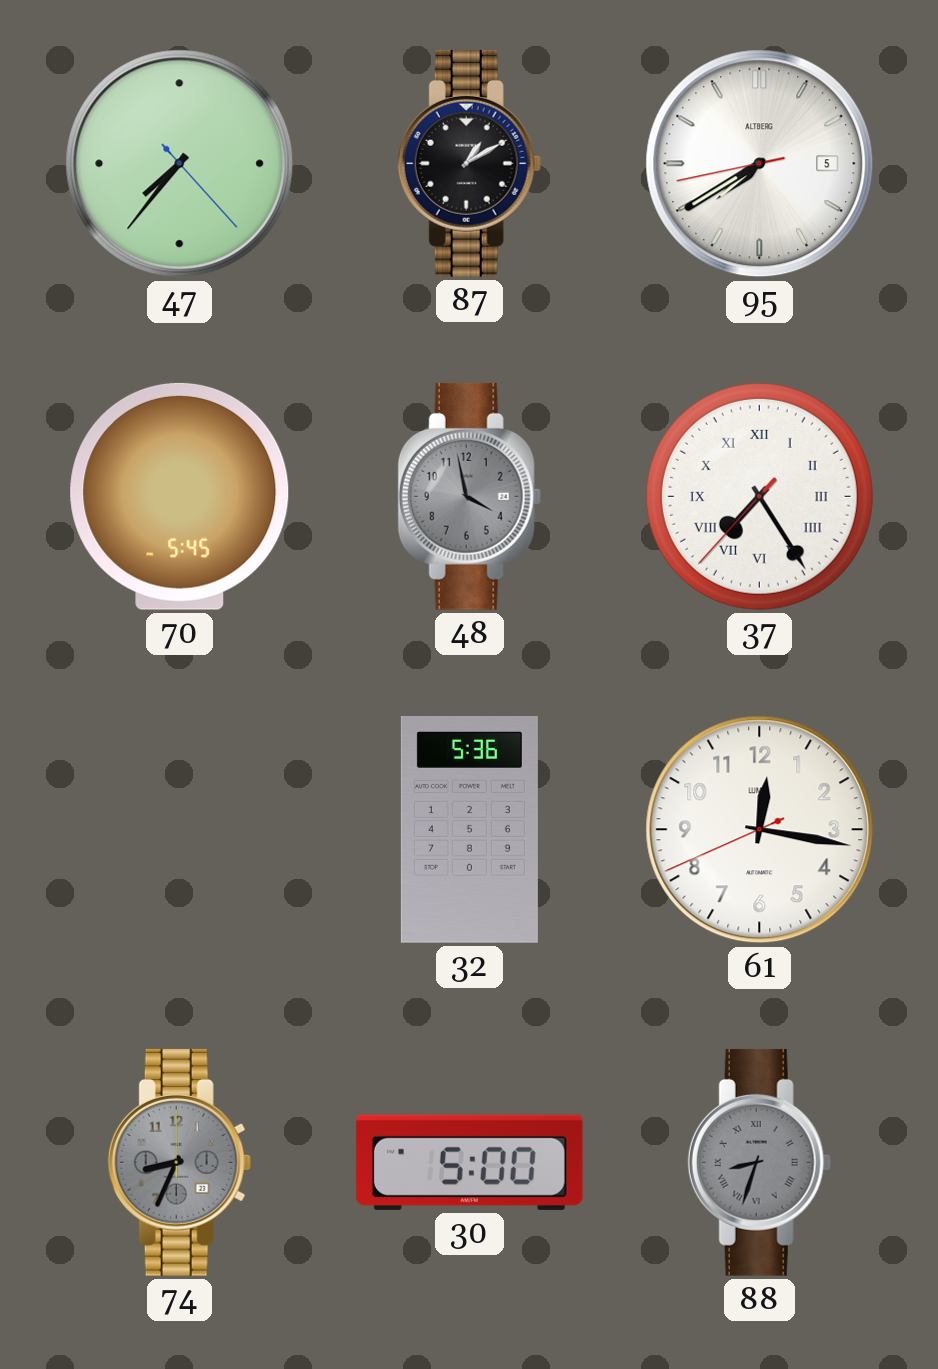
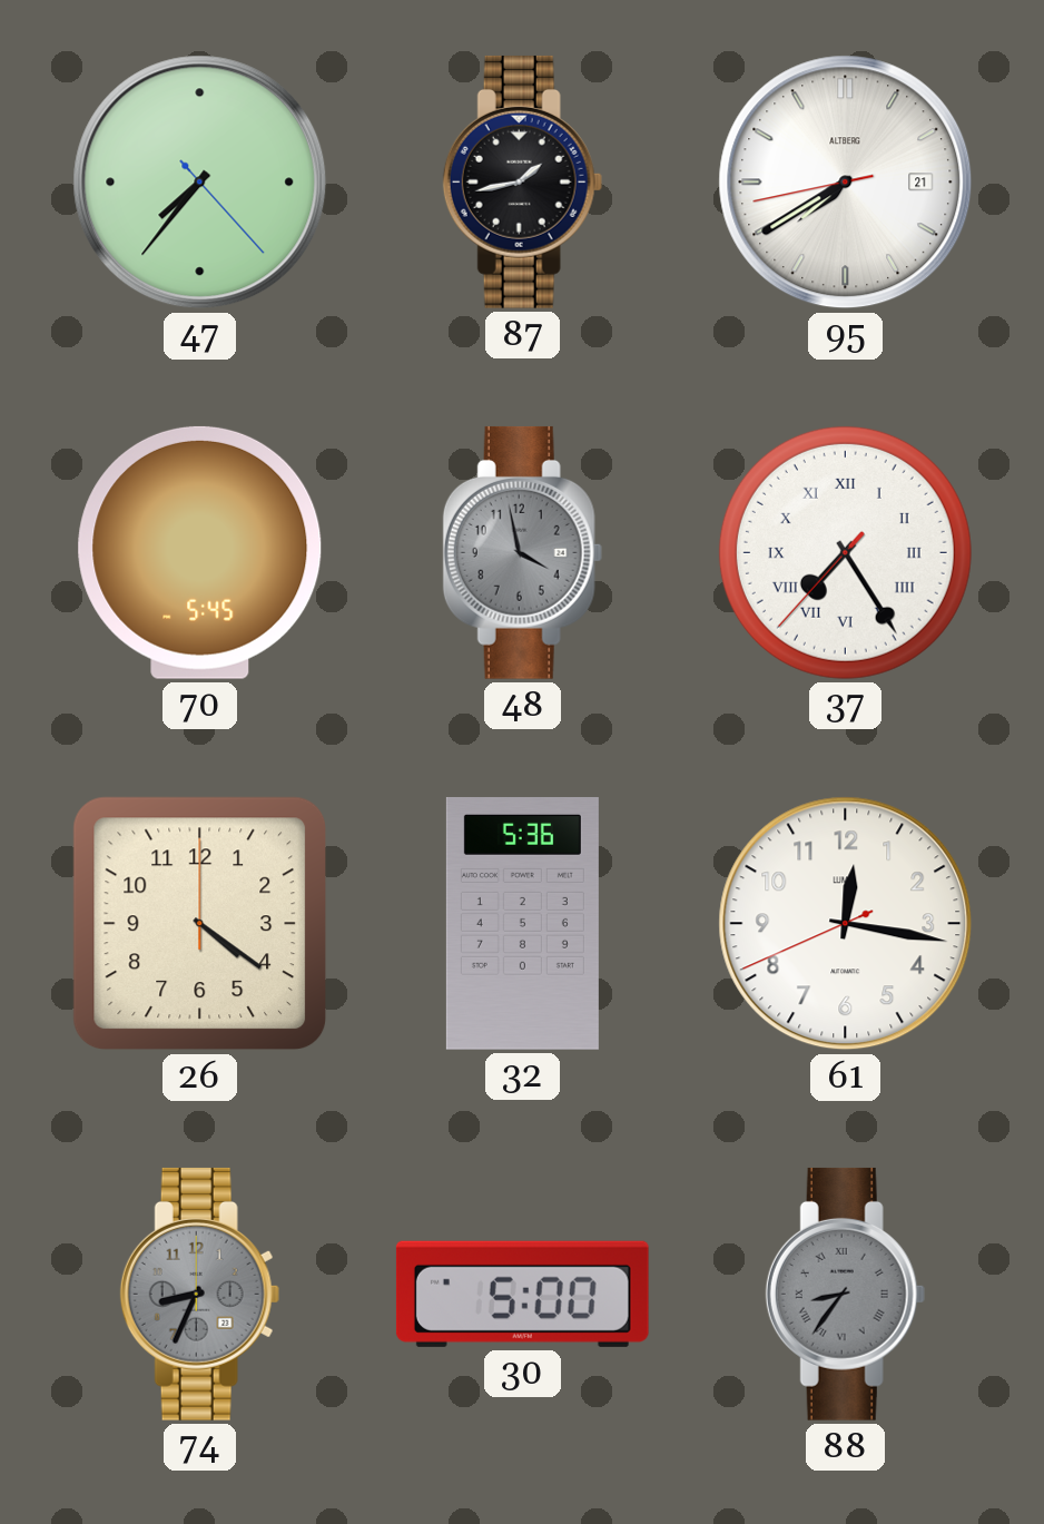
87: 1:10 -> 1:43
95 date: 5 -> 21
26: none -> 4:21
88: 8:33 -> 8:36
